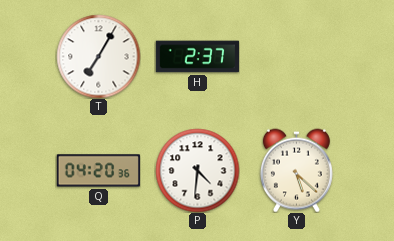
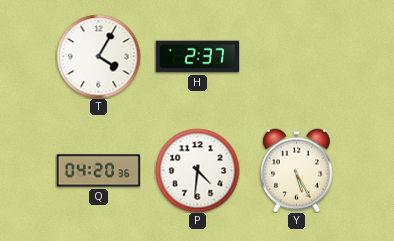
T: 7:05 -> 4:05
Y: 5:22 -> 5:25
